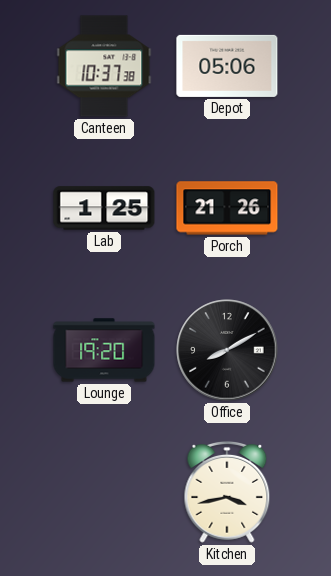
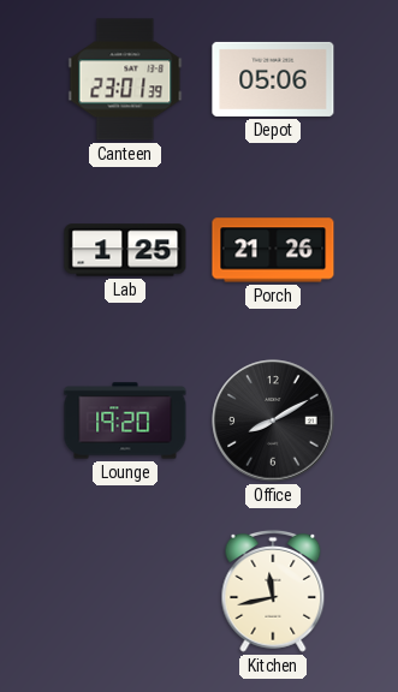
Canteen: 10:37 -> 23:01
Kitchen: 3:43 -> 11:43
